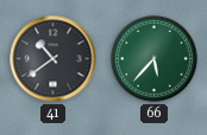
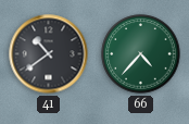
66: 5:37 -> 4:37
